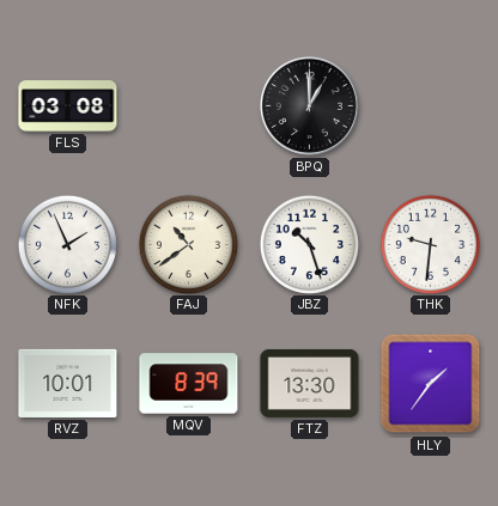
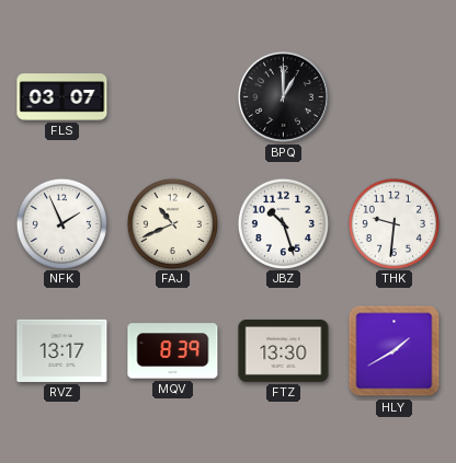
FLS: 03:08 -> 03:07
FAJ: 10:39 -> 10:41
RVZ: 10:01 -> 13:17
HLY: 1:36 -> 1:40
